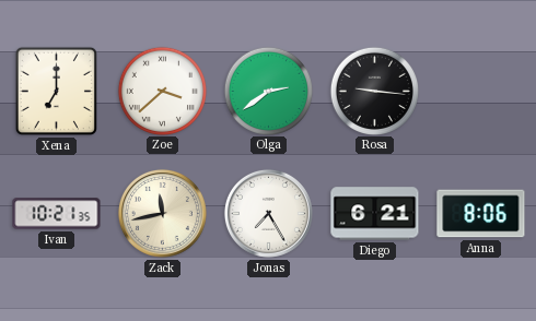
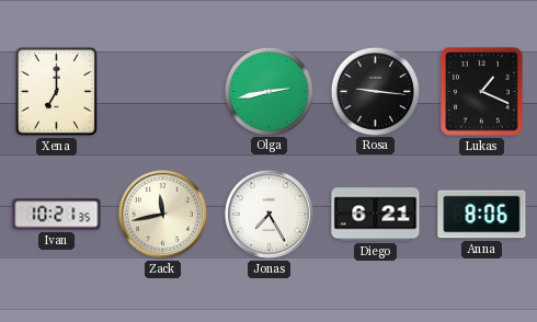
Zoe: 3:38 -> none
Olga: 2:39 -> 2:43
Lukas: none -> 1:19
